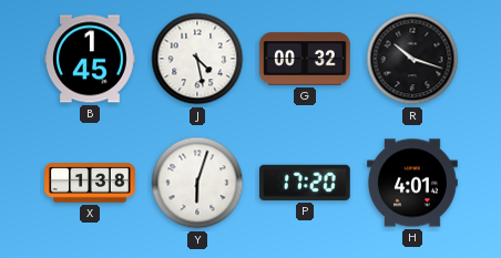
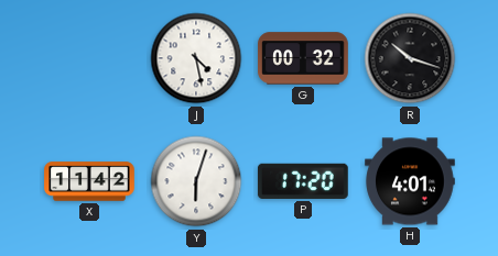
B: 1:45 -> none
X: 1:38 -> 11:42
